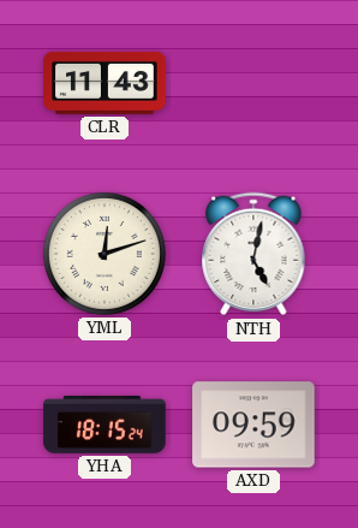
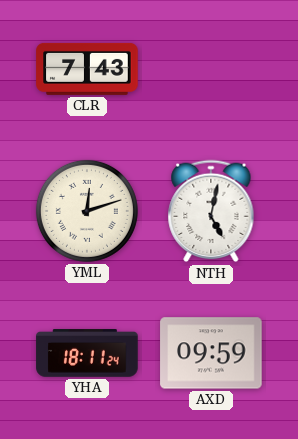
CLR: 11:43 -> 7:43
YHA: 18:15 -> 18:11
